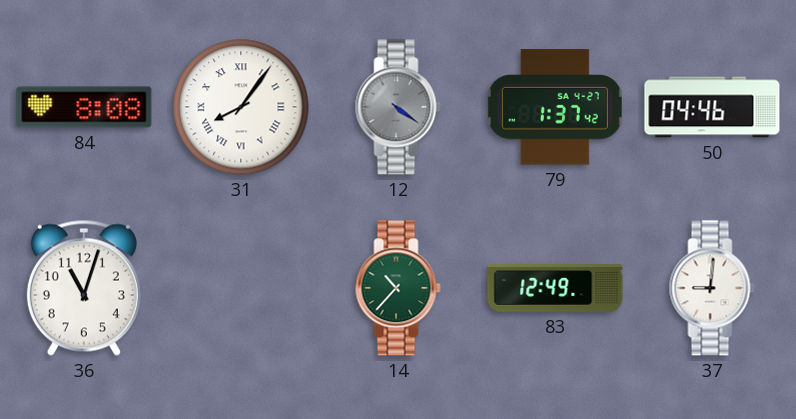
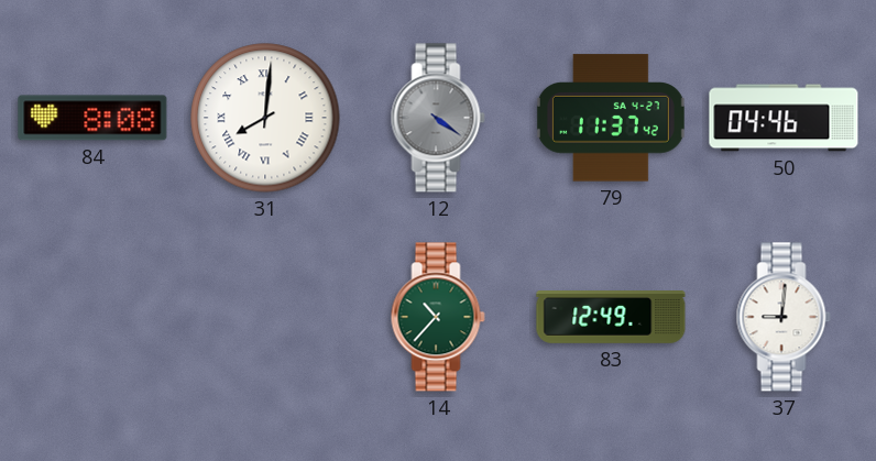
31: 8:06 -> 8:01
79: 1:37 -> 11:37
36: 11:03 -> none
